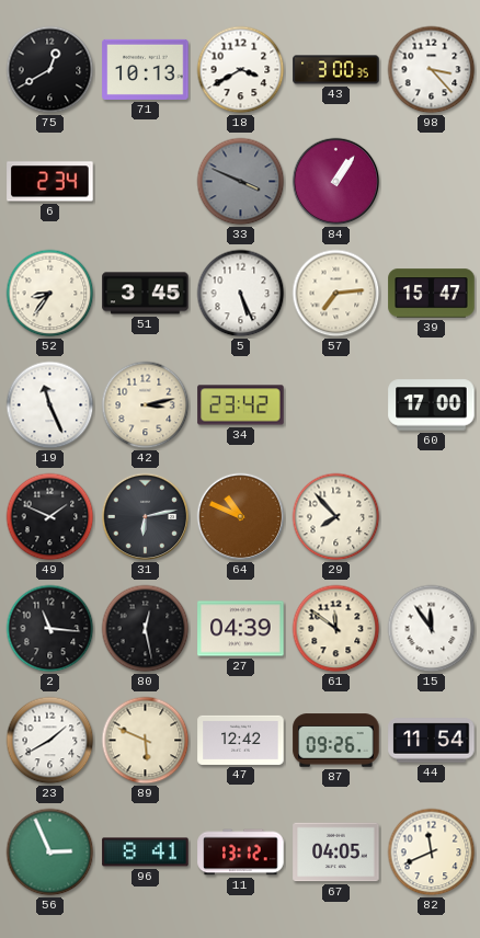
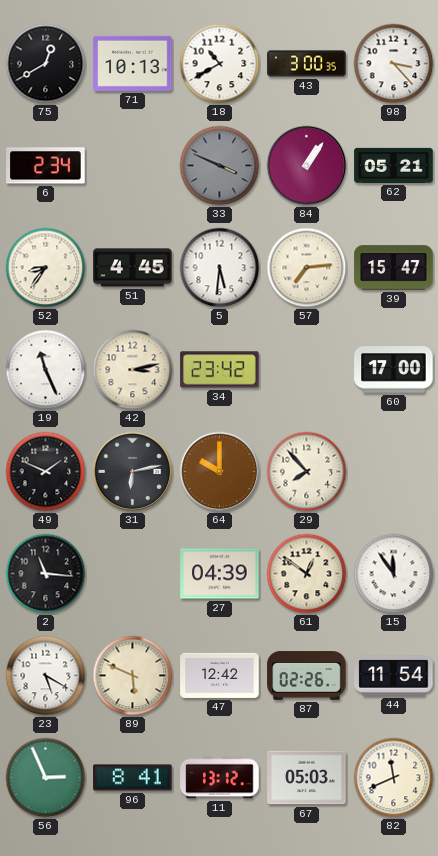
18: 3:40 -> 10:40
62: none -> 05:21
51: 3:45 -> 4:45
5: 5:26 -> 5:31
64: 10:49 -> 10:00
80: 12:28 -> none
61: 11:51 -> 12:51
23: 1:40 -> 5:20
87: 09:26 -> 02:26
67: 04:05 -> 05:03
